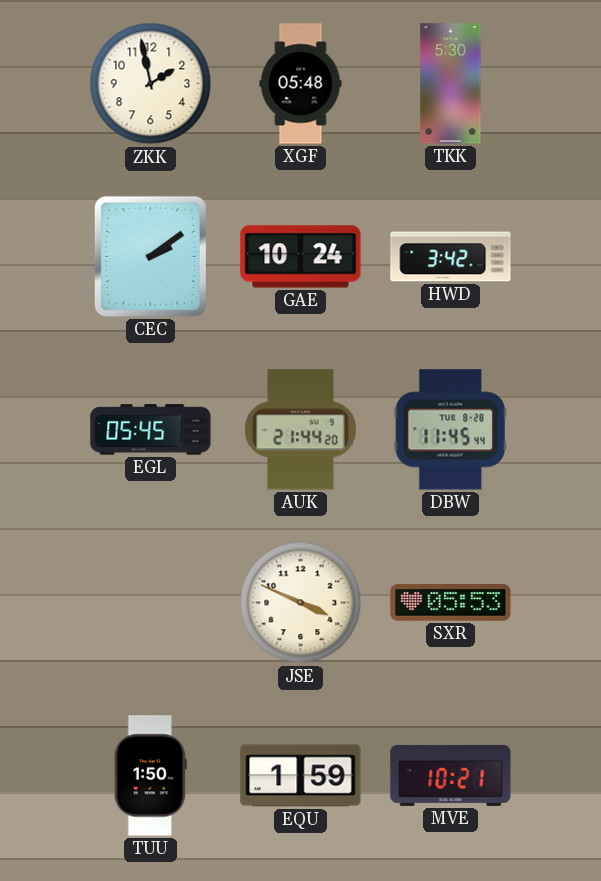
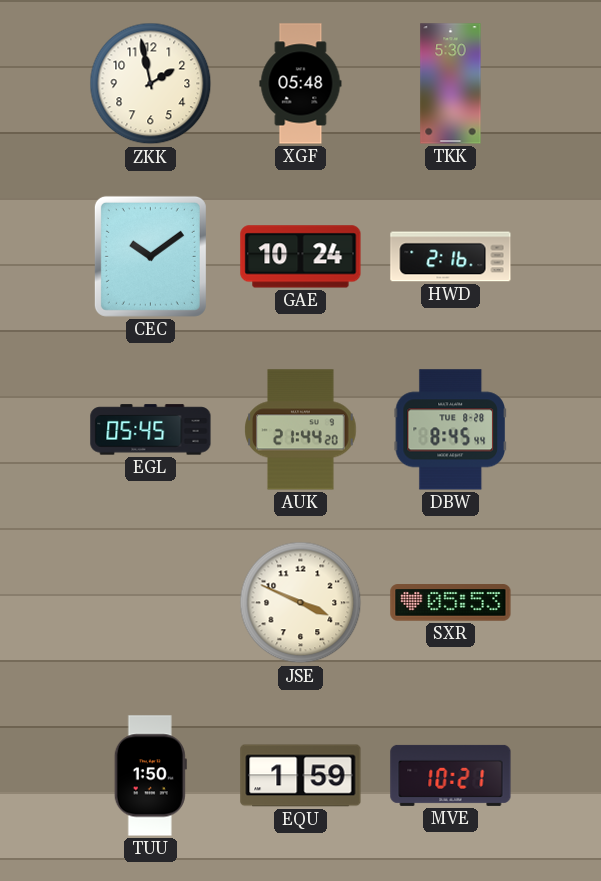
CEC: 2:09 -> 10:09
HWD: 3:42 -> 2:16
DBW: 11:45 -> 8:45
